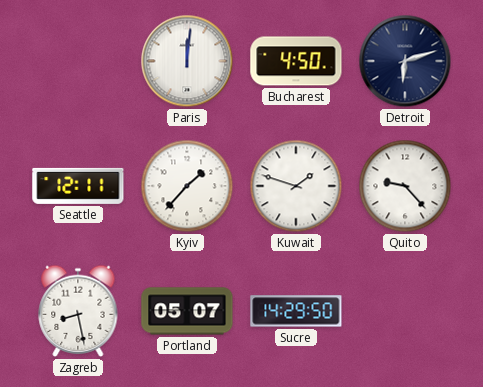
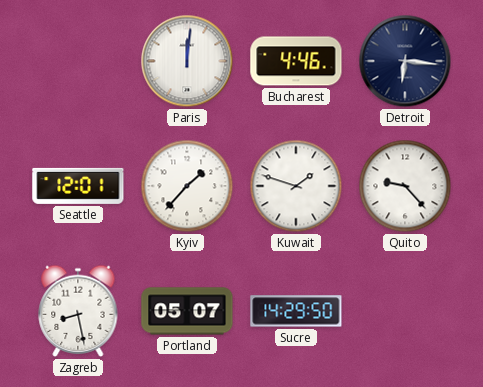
Bucharest: 4:50 -> 4:46
Detroit: 6:12 -> 6:16
Seattle: 12:11 -> 12:01
